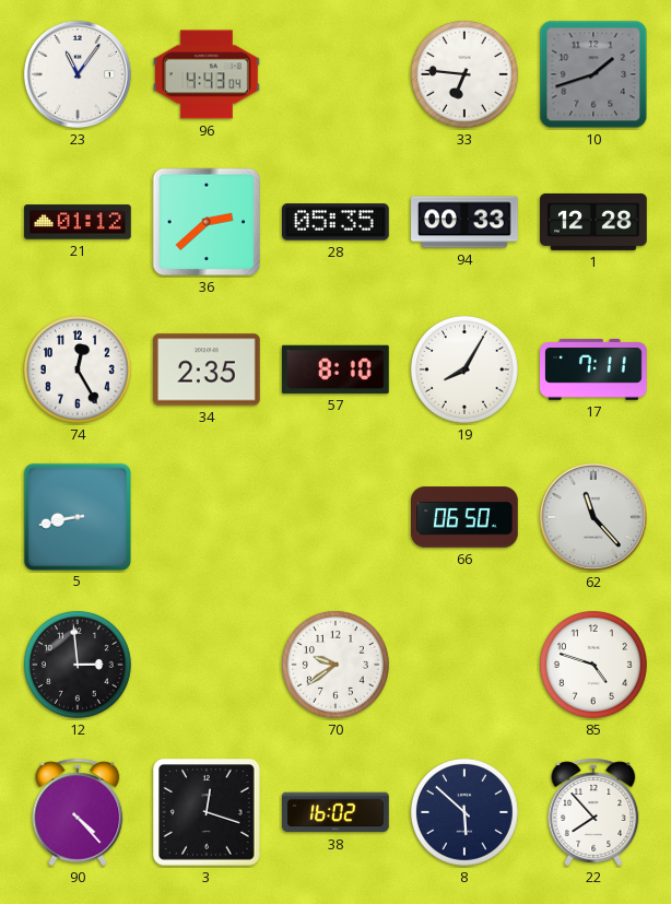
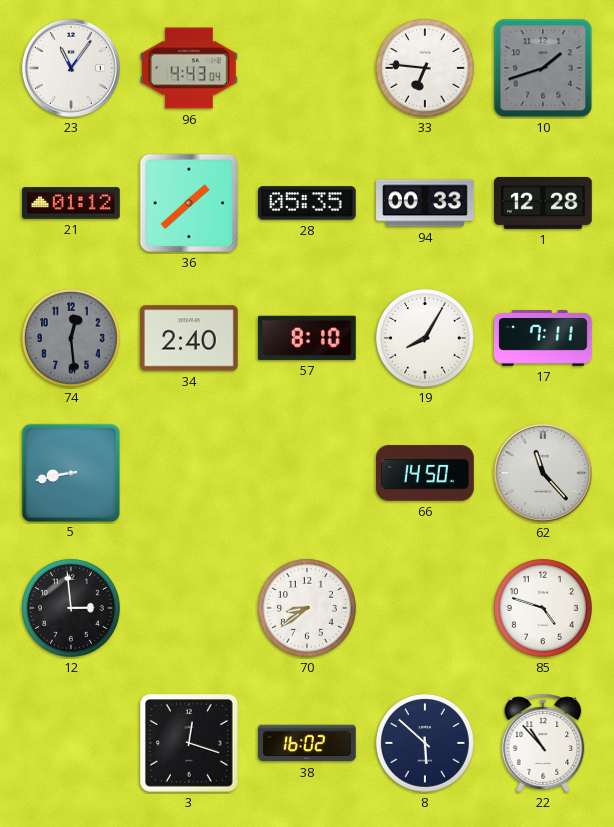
36: 2:38 -> 1:38
74: 12:25 -> 12:29
74 dial: white -> grey
34: 2:35 -> 2:40
66: 06:50 -> 14:50
70: 9:39 -> 8:39
90: 4:23 -> none
22: 7:53 -> 10:53
